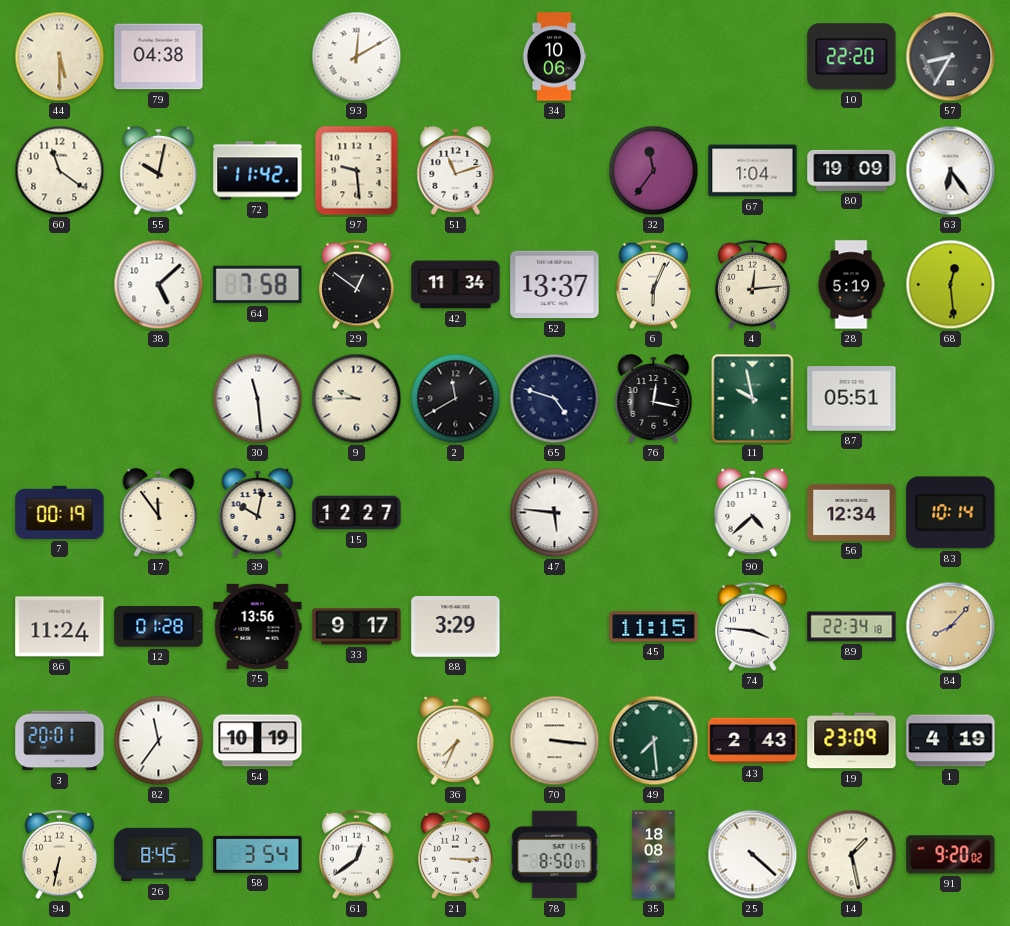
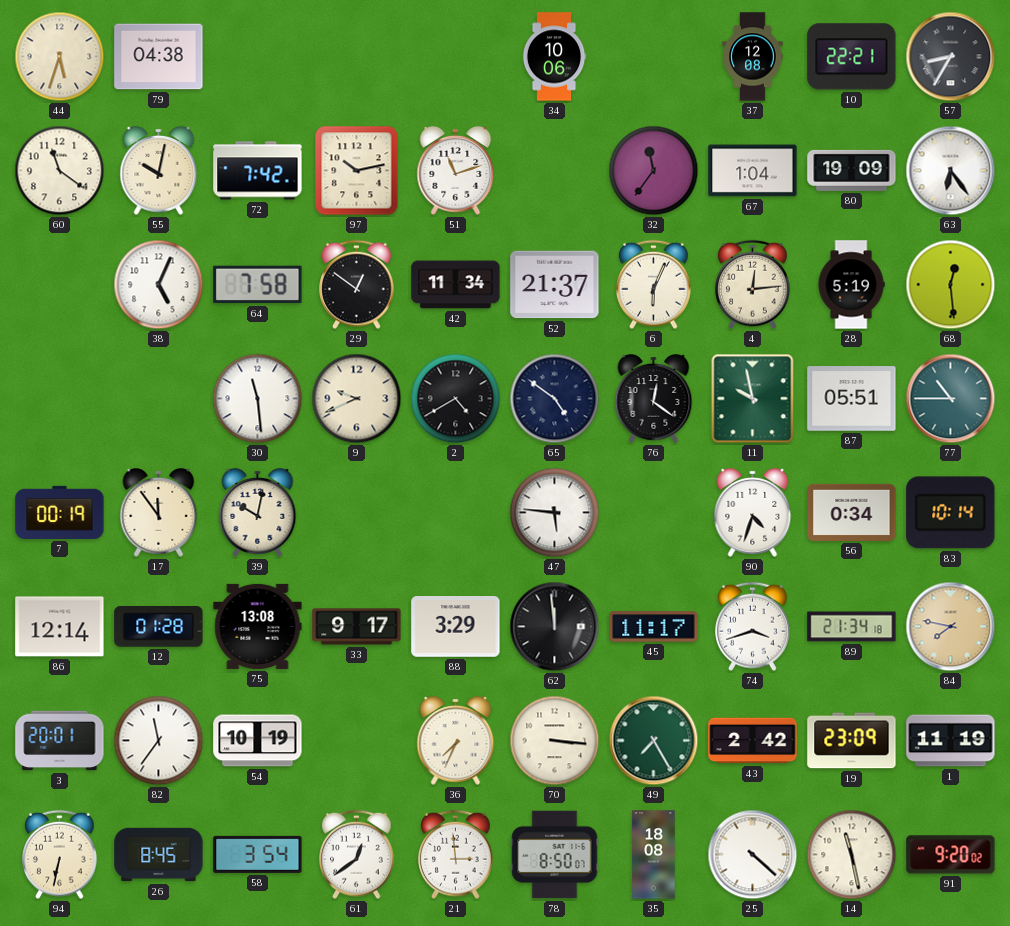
44: 5:30 -> 5:33
93: 12:10 -> none
37: none -> 12:08
10: 22:20 -> 22:21
72: 11:42 -> 7:42
97: 9:29 -> 10:13
38: 5:08 -> 5:04
52: 13:37 -> 21:37
9: 9:45 -> 9:41
2: 11:40 -> 4:40
65: 4:48 -> 4:51
76: 12:17 -> 12:21
77: none -> 10:45
15: 12:27 -> none
90: 4:38 -> 4:33
56: 12:34 -> 0:34
86: 11:24 -> 12:14
75: 13:56 -> 13:08
62: none -> 11:59
45: 11:15 -> 11:17
74: 3:46 -> 3:42
89: 22:34 -> 21:34
84: 8:07 -> 7:47
49: 7:29 -> 7:25
43: 2:43 -> 2:42
1: 4:19 -> 11:19
21: 3:15 -> 2:59
14: 1:28 -> 11:28
